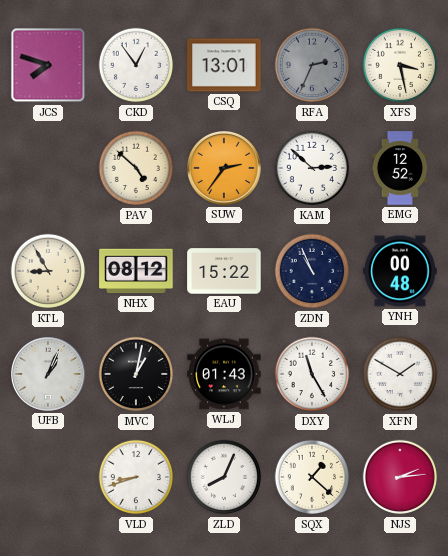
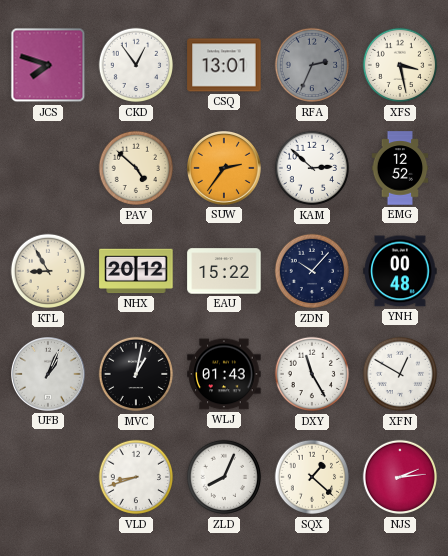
NHX: 08:12 -> 20:12
ZDN: 10:56 -> 10:07
XFN: 1:50 -> 12:50
